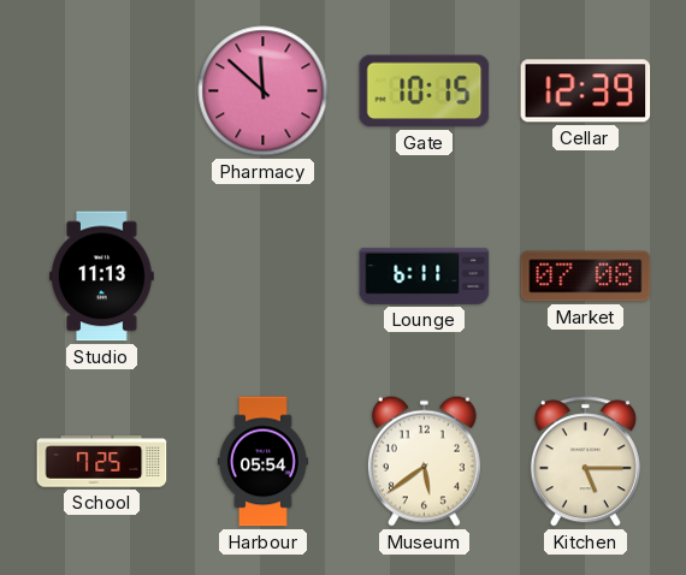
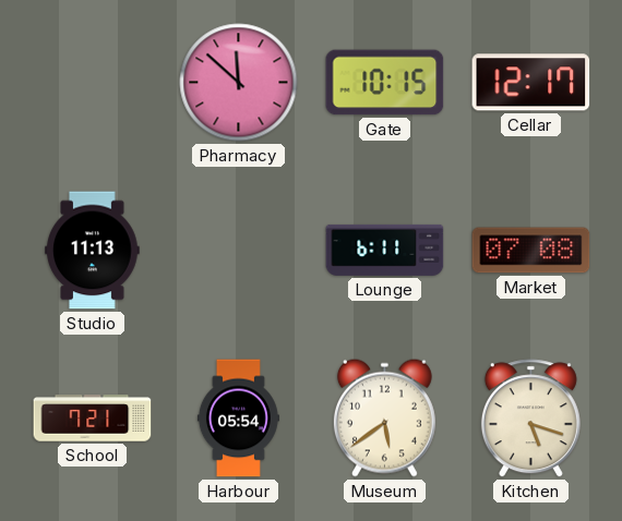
Cellar: 12:39 -> 12:17
School: 7:25 -> 7:21
Kitchen: 5:15 -> 5:18
